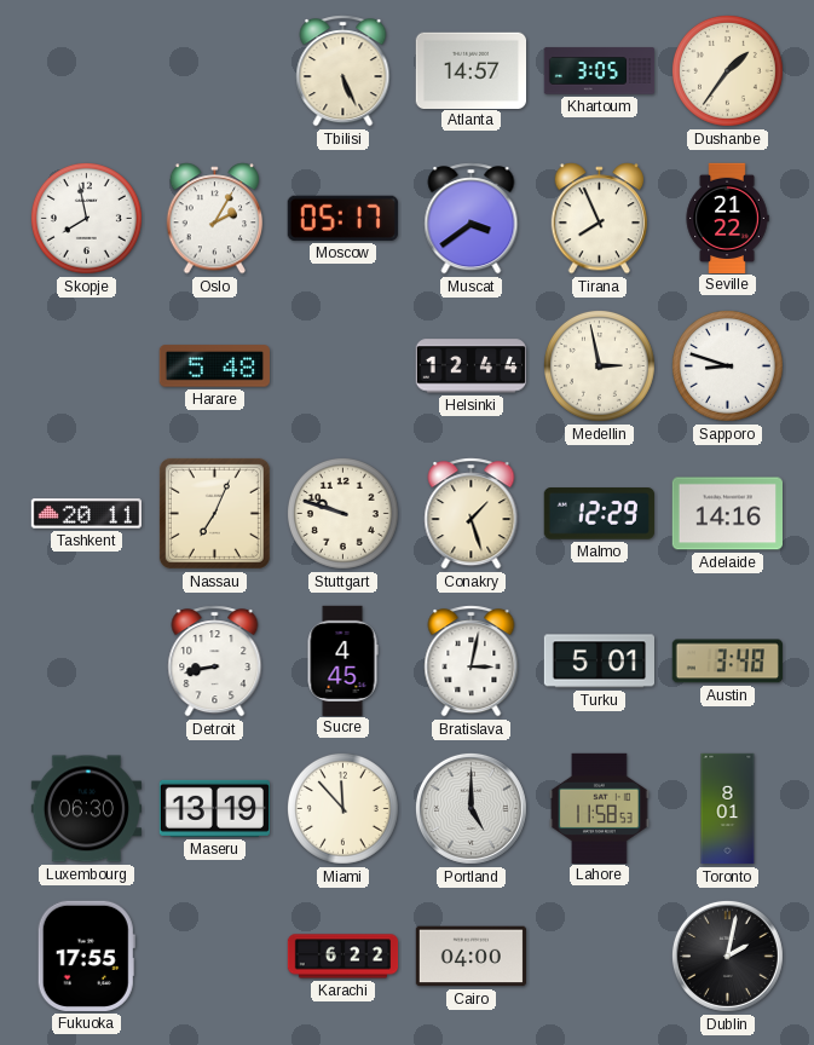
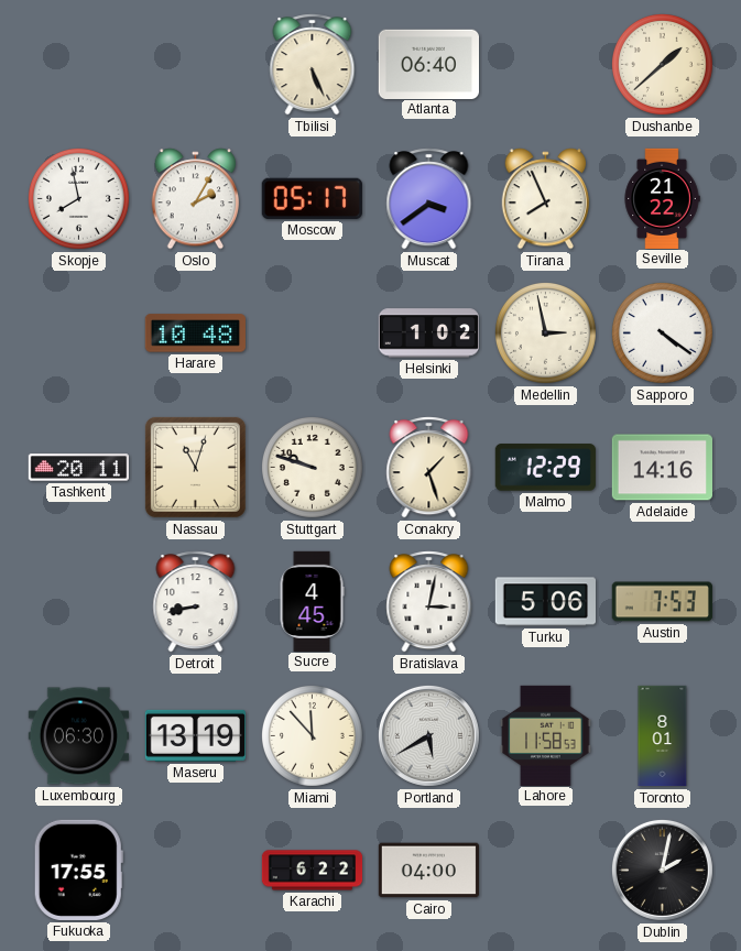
Atlanta: 14:57 -> 06:40
Khartoum: 3:05 -> none
Dushanbe: 1:36 -> 1:38
Harare: 5:48 -> 10:48
Helsinki: 12:44 -> 1:02
Sapporo: 8:48 -> 4:21
Nassau: 7:04 -> 11:03
Turku: 5:01 -> 5:06
Austin: 3:48 -> 7:53
Portland: 5:00 -> 5:40
